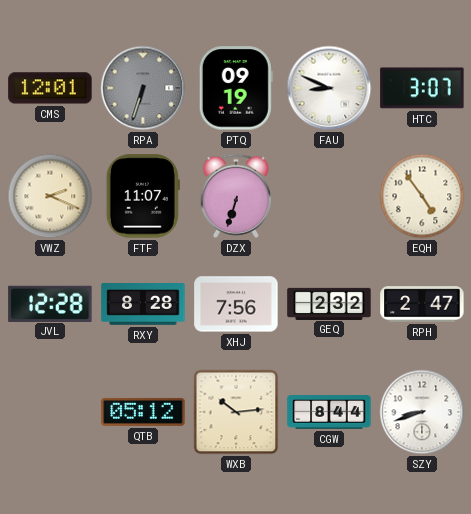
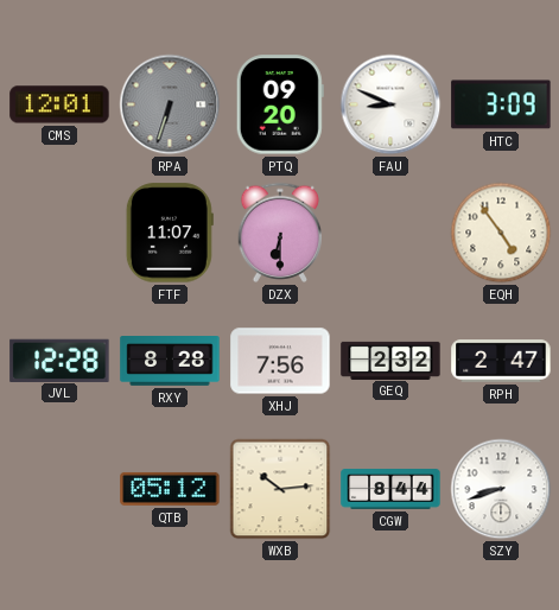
PTQ: 09:19 -> 09:20
HTC: 3:07 -> 3:09
VWZ: 2:19 -> none
DZX: 6:33 -> 6:30
